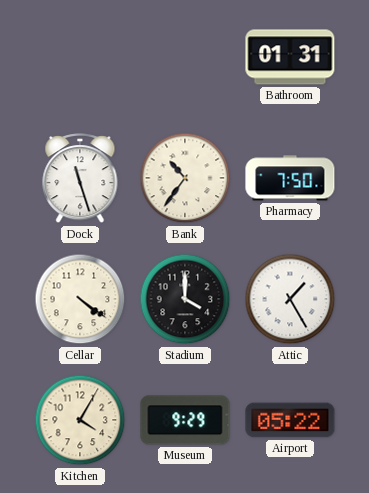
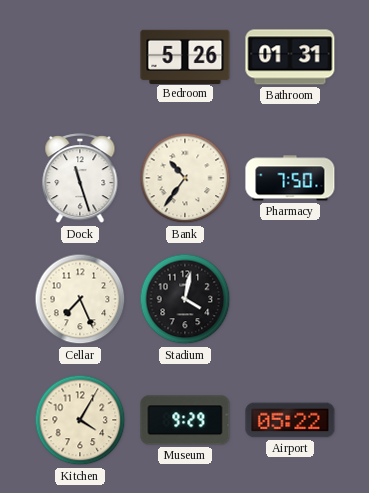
Bedroom: none -> 5:26
Cellar: 4:21 -> 7:26
Stadium: 4:00 -> 4:02
Attic: 1:25 -> none
